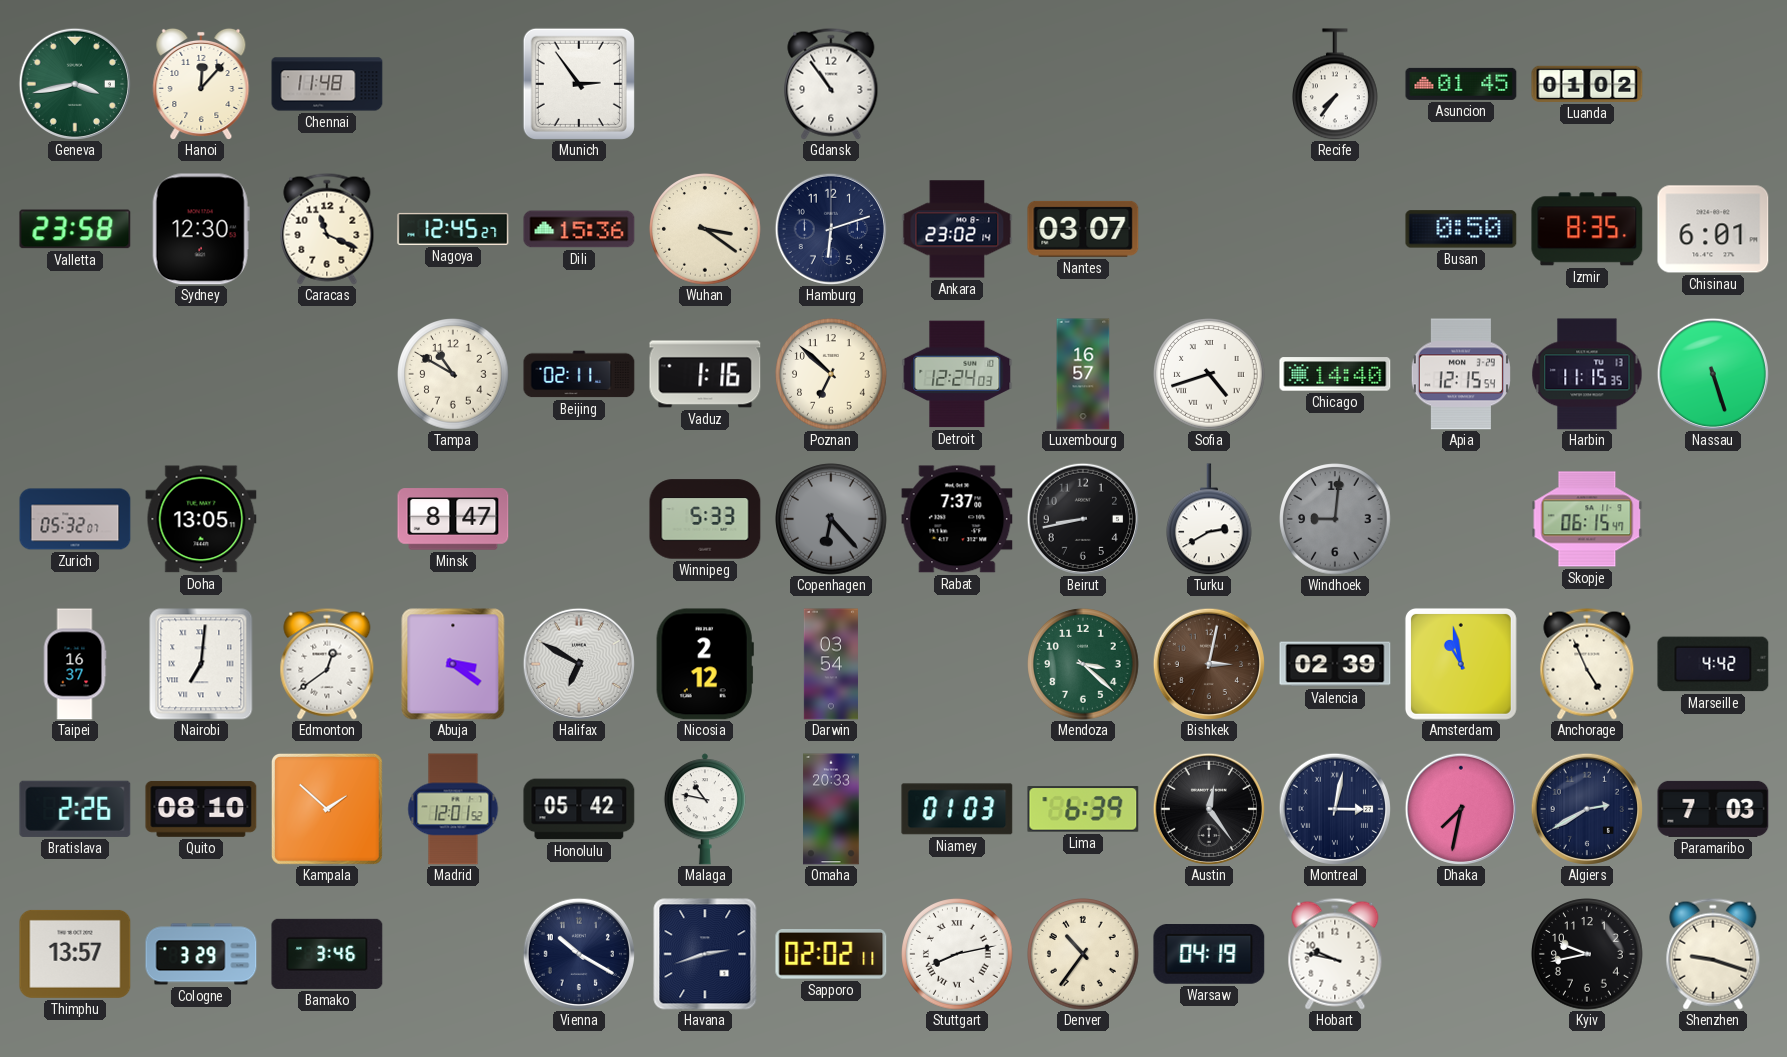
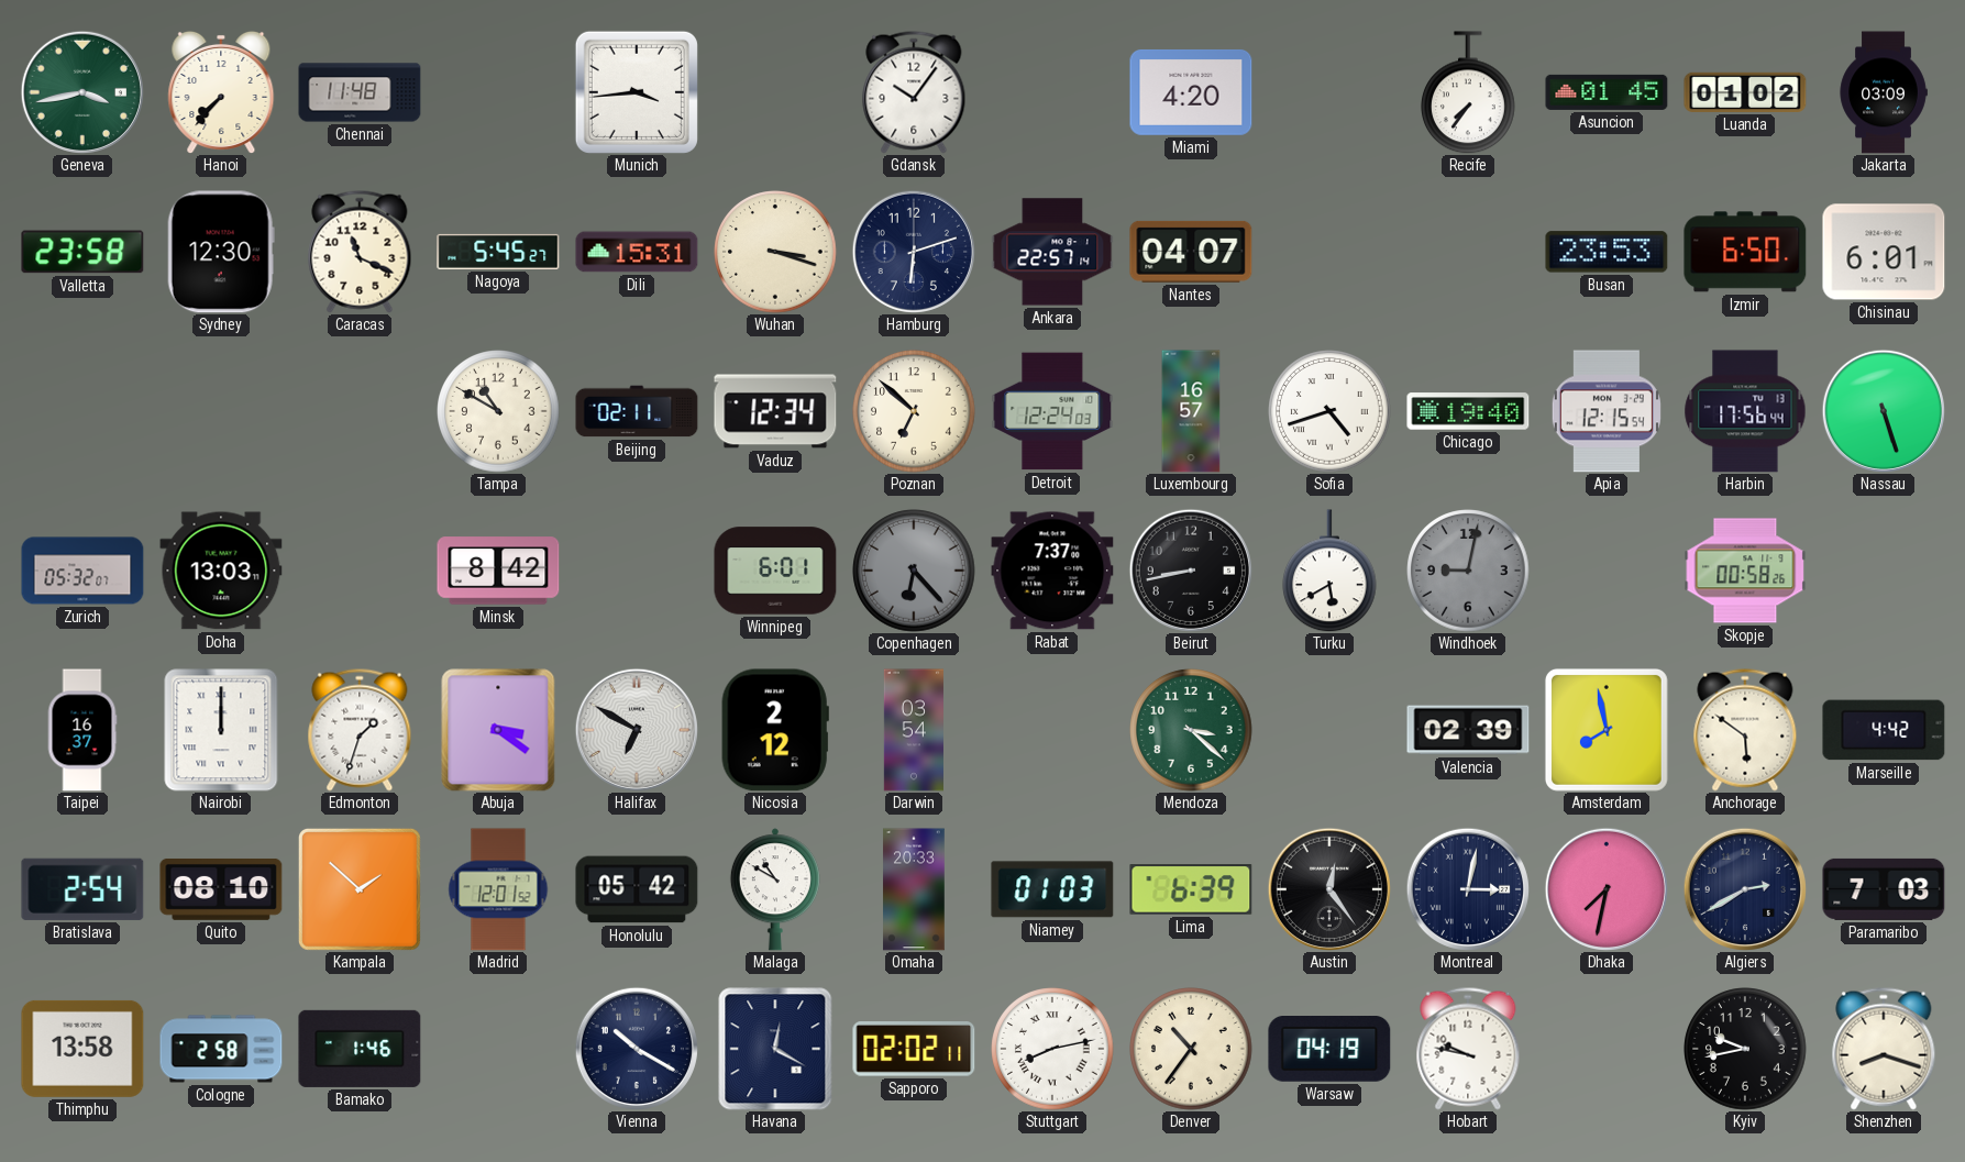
Hanoi: 12:07 -> 7:37
Munich: 2:54 -> 3:44
Gdansk: 10:54 -> 10:06
Miami: none -> 4:20
Jakarta: none -> 03:09
Nagoya: 12:45 -> 5:45
Dili: 15:36 -> 15:31
Wuhan: 3:21 -> 3:18
Ankara: 23:02 -> 22:57
Nantes: 03:07 -> 04:07
Busan: 0:50 -> 23:53
Izmir: 8:35 -> 6:50
Vaduz: 1:16 -> 12:34
Chicago: 14:40 -> 19:40
Harbin: 11:15 -> 17:56
Doha: 13:05 -> 13:03
Minsk: 8:47 -> 8:42
Winnipeg: 5:33 -> 6:01
Turku: 2:40 -> 5:40
Windhoek: 9:01 -> 9:02
Skopje: 06:15 -> 00:58
Nairobi: 7:01 -> 12:00
Edmonton: 12:39 -> 1:33
Bishkek: 3:02 -> none
Amsterdam: 10:58 -> 7:58
Anchorage: 4:56 -> 5:51
Bratislava: 2:26 -> 2:54
Malaga: 10:47 -> 10:50
Thimphu: 13:57 -> 13:58
Cologne: 3:29 -> 2:58
Bamako: 3:46 -> 1:46
Havana: 2:42 -> 12:20
Shenzhen: 9:18 -> 8:18
